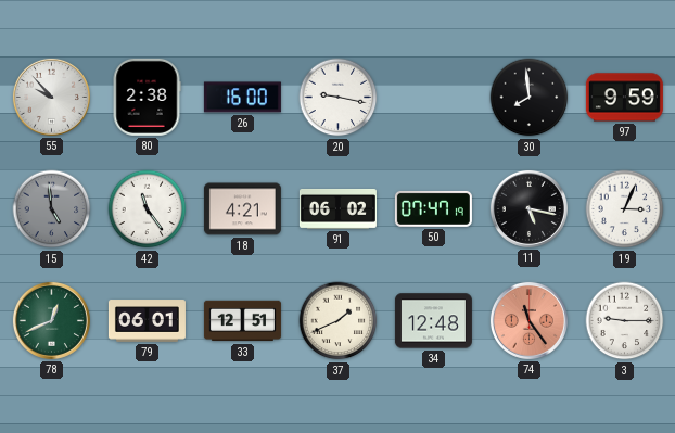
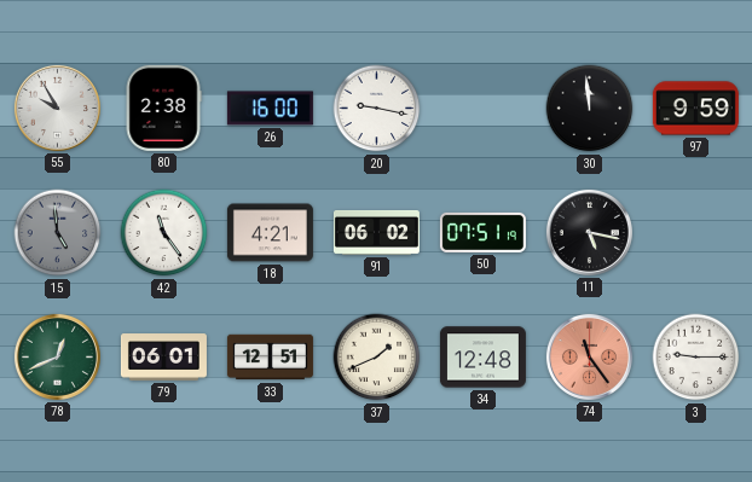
55: 9:53 -> 9:55
30: 7:59 -> 11:59
50: 07:47 -> 07:51
19: 3:04 -> none
